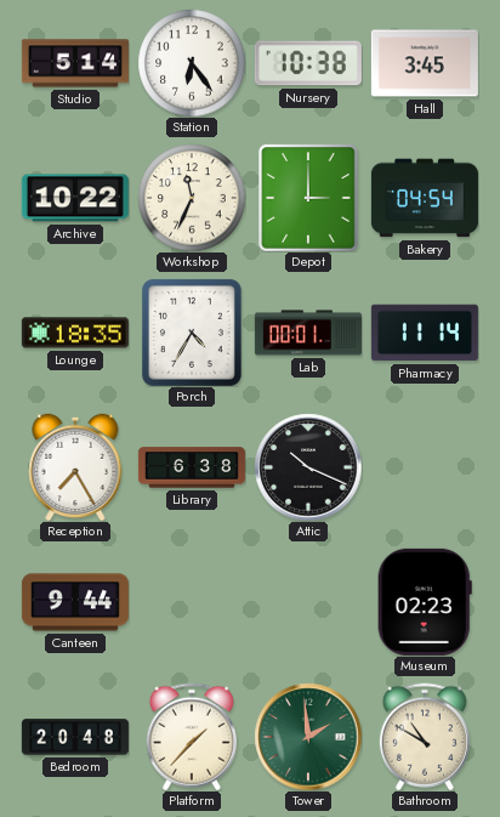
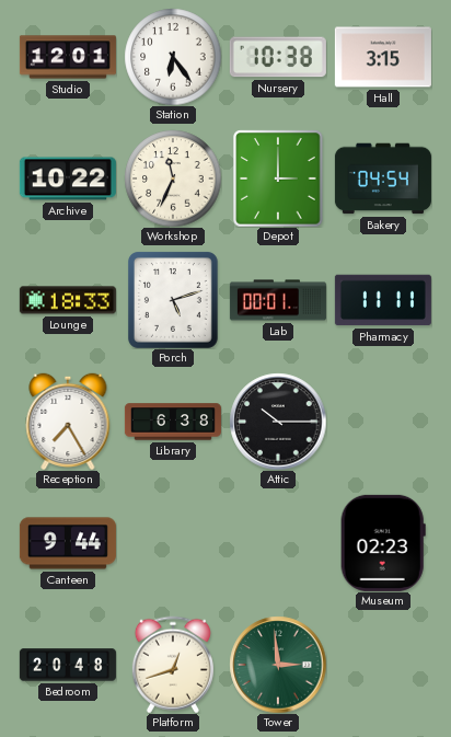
Studio: 5:14 -> 12:01
Hall: 3:45 -> 3:15
Lounge: 18:35 -> 18:33
Porch: 4:35 -> 5:12
Pharmacy: 11:14 -> 11:11
Attic: 10:19 -> 10:15
Platform: 1:37 -> 12:42
Tower: 1:59 -> 2:59
Bathroom: 10:50 -> none
